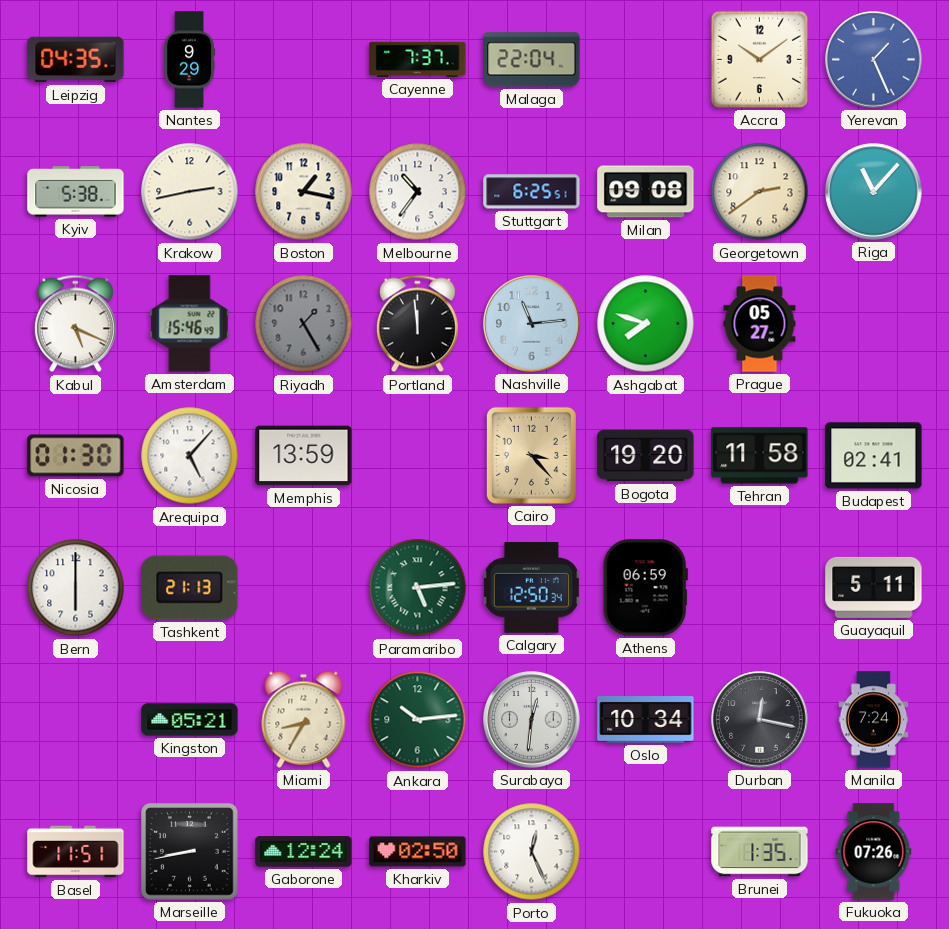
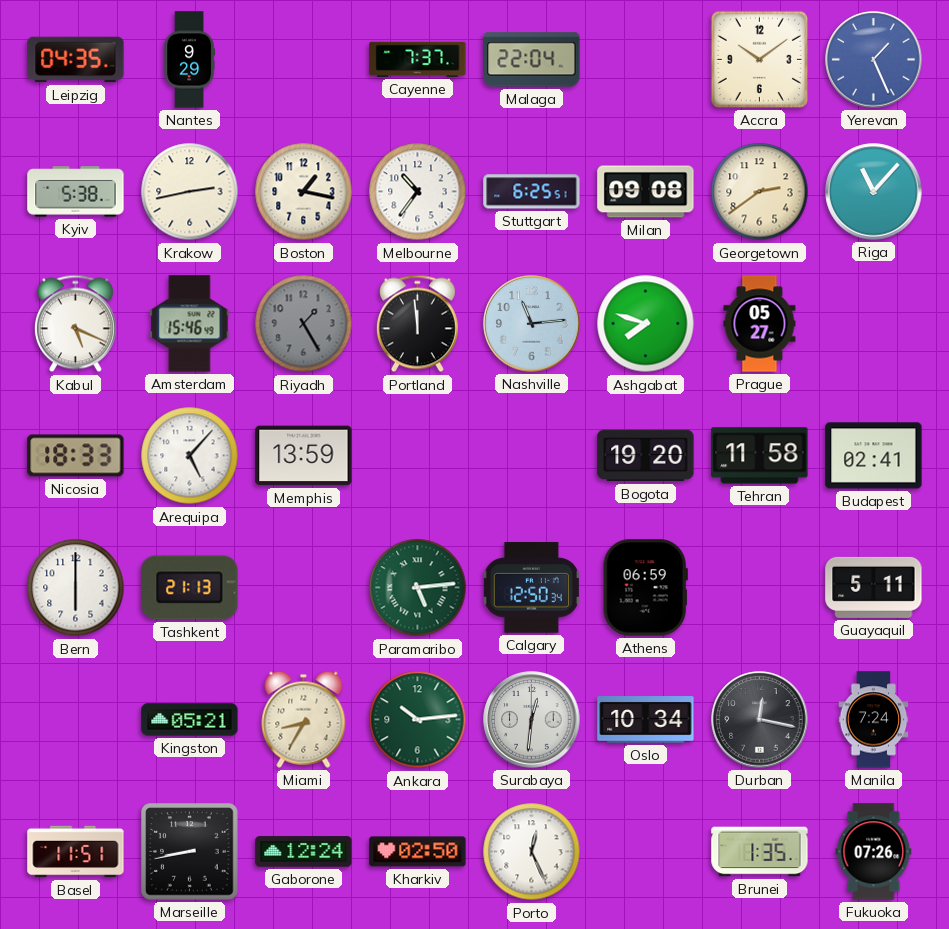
Nicosia: 01:30 -> 18:33
Cairo: 3:23 -> none
